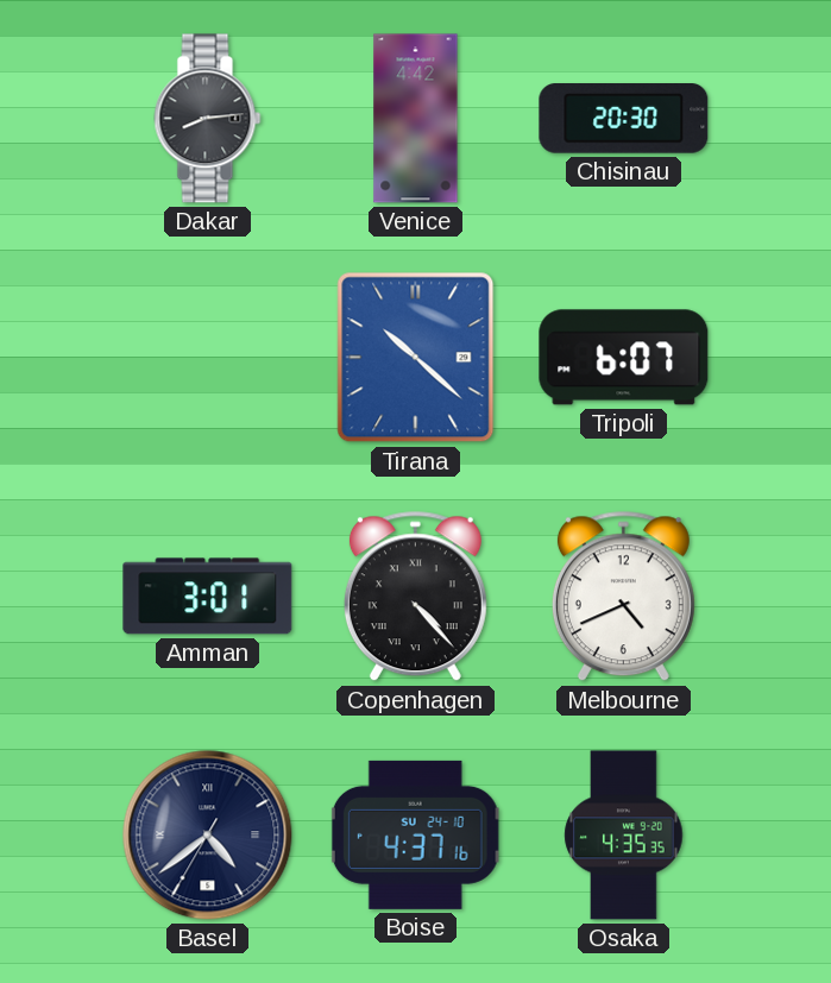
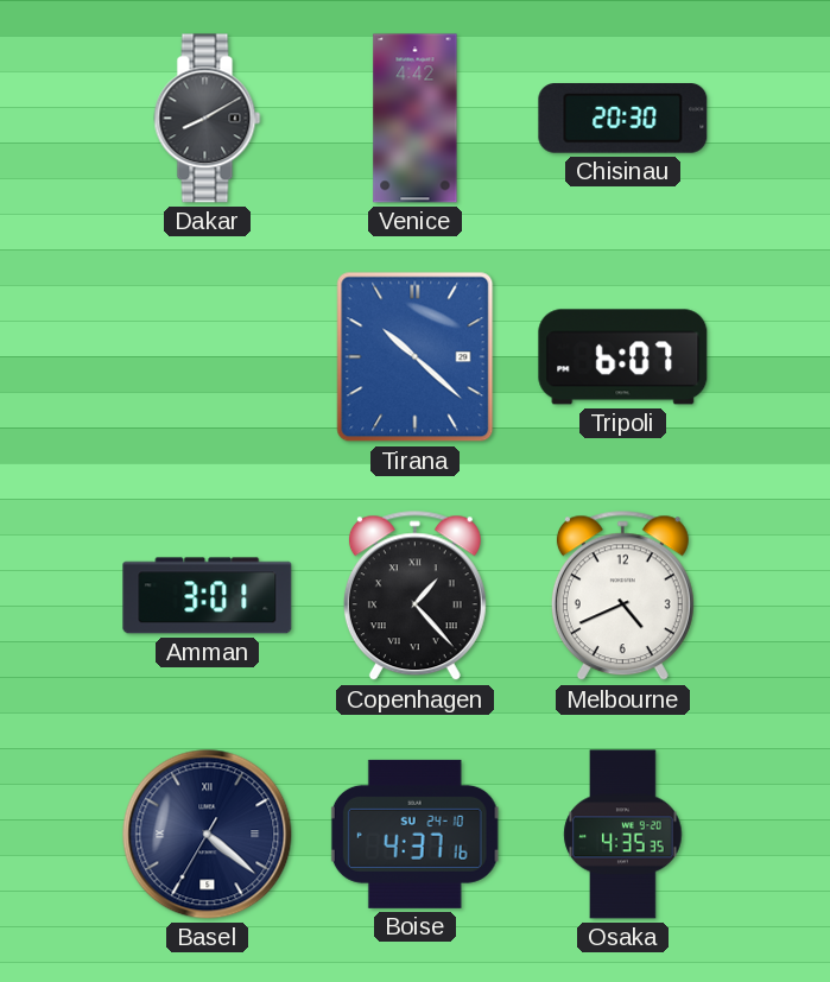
Dakar: 8:14 -> 8:10
Copenhagen: 4:23 -> 1:23
Basel: 4:38 -> 4:21
